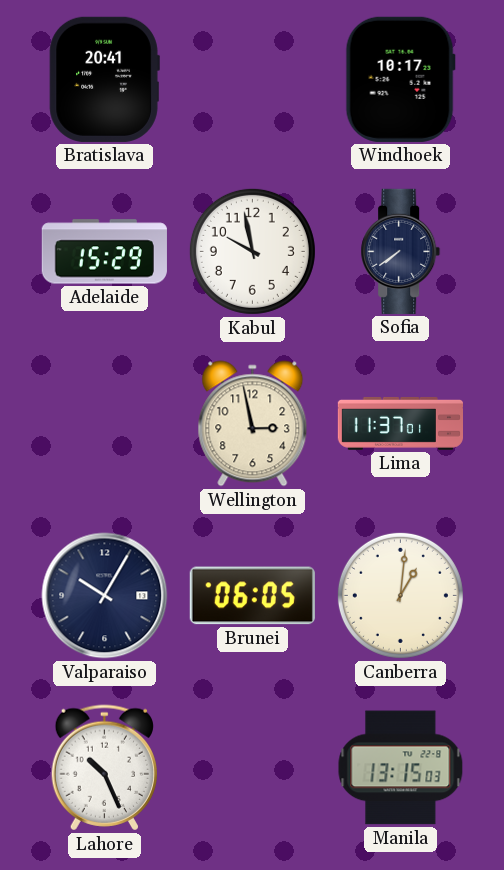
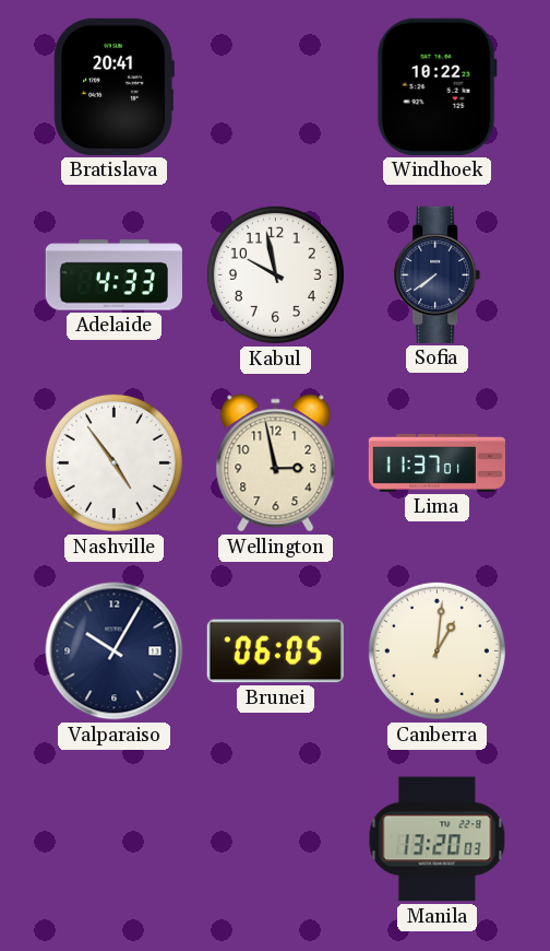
Windhoek: 10:17 -> 10:22
Adelaide: 15:29 -> 4:33
Nashville: none -> 4:54
Lahore: 10:26 -> none
Manila: 13:15 -> 13:20
